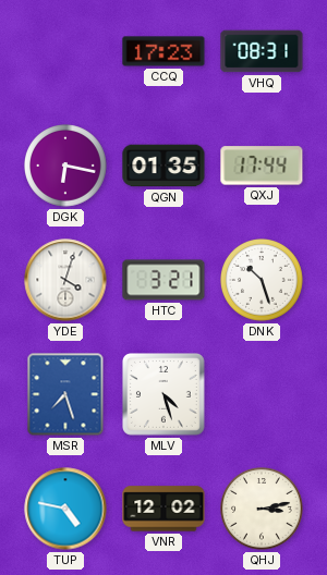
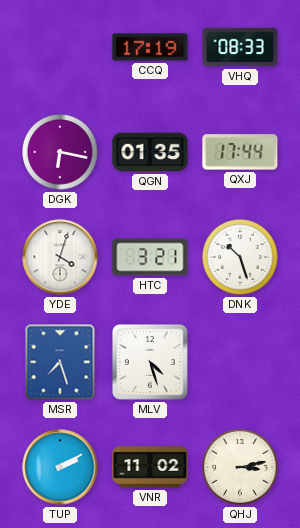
CCQ: 17:23 -> 17:19
VHQ: 08:31 -> 08:33
TUP: 4:47 -> 2:10
VNR: 12:02 -> 11:02
